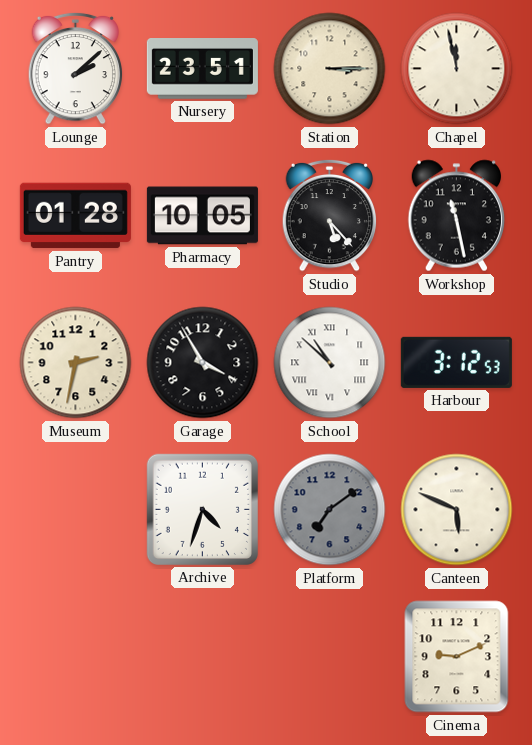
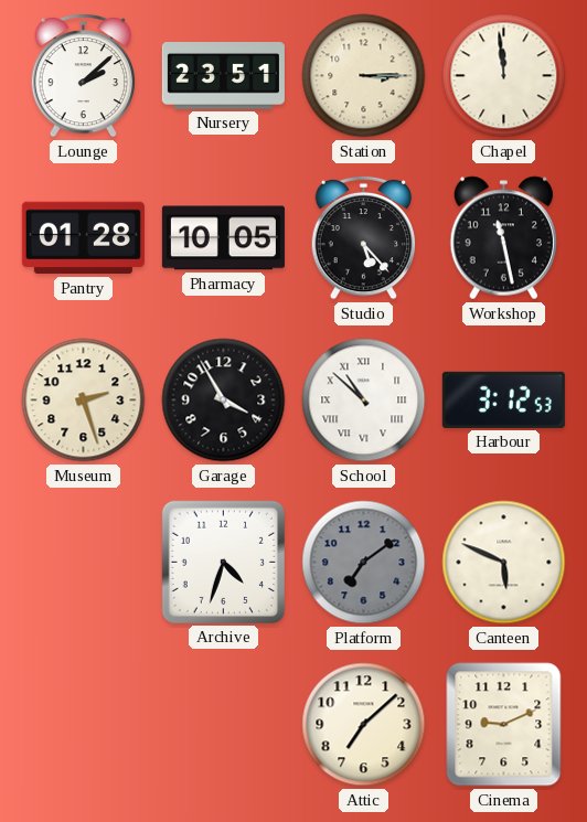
Chapel: 11:58 -> 11:59
Museum: 2:32 -> 2:27
Attic: none -> 7:08
